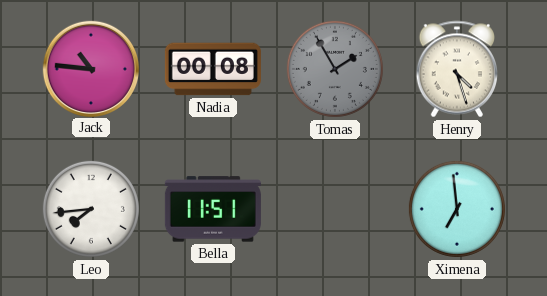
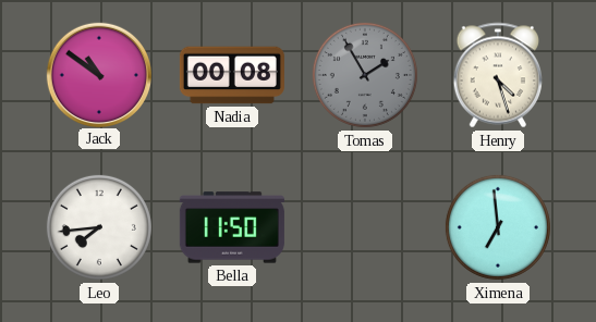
Jack: 10:46 -> 10:51
Bella: 11:51 -> 11:50
